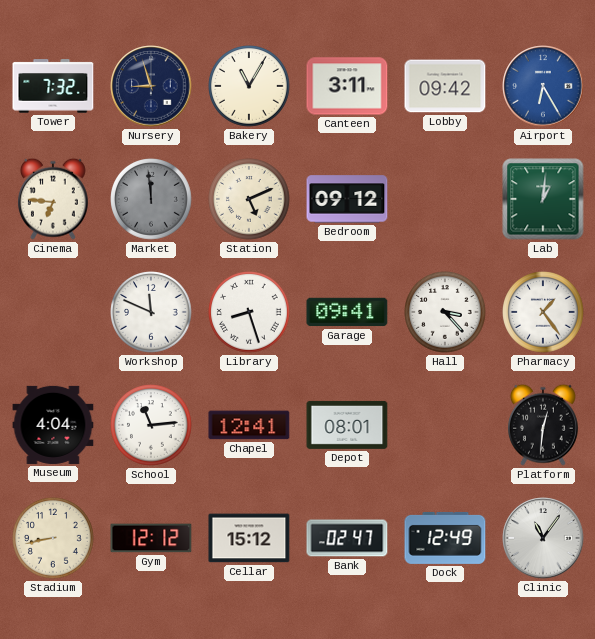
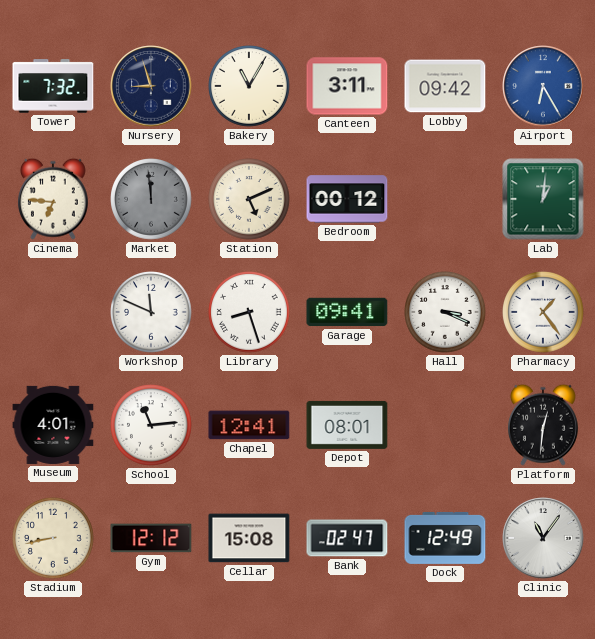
Bedroom: 09:12 -> 00:12
Hall: 3:23 -> 3:19
Museum: 4:04 -> 4:01
Cellar: 15:12 -> 15:08
